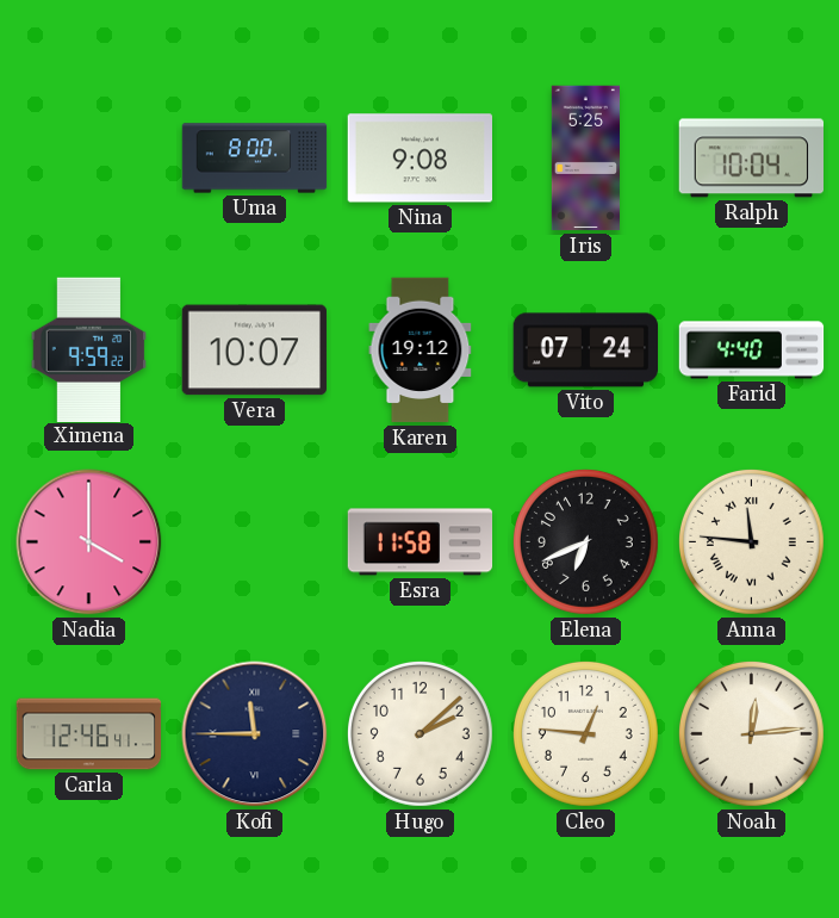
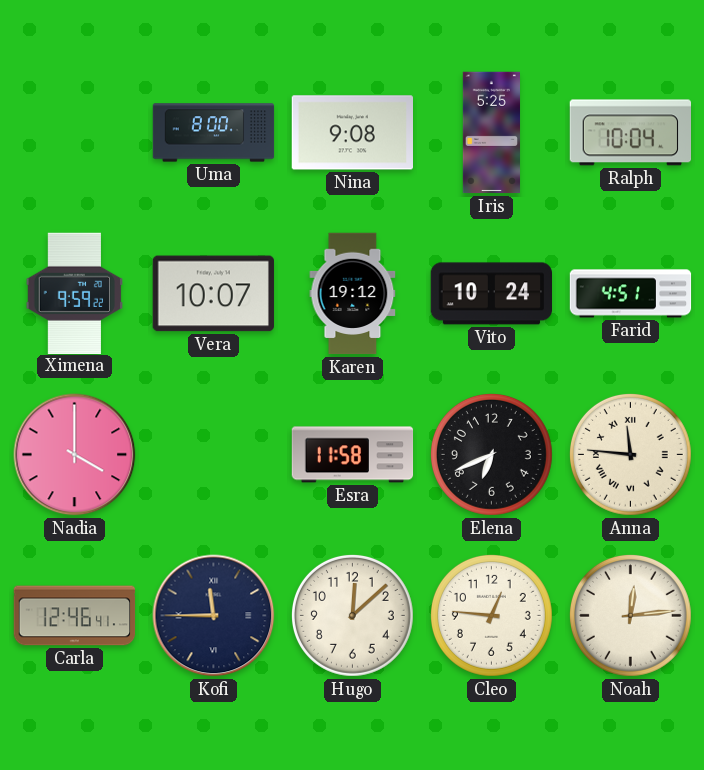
Vito: 07:24 -> 10:24
Farid: 4:40 -> 4:51
Hugo: 2:08 -> 12:08
